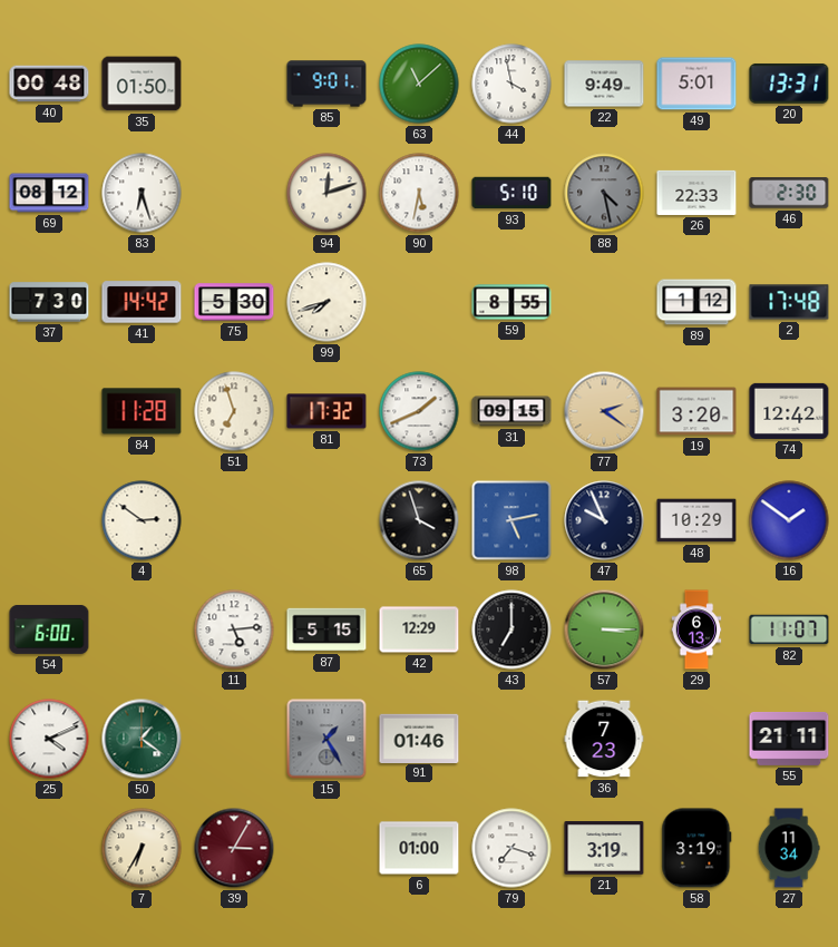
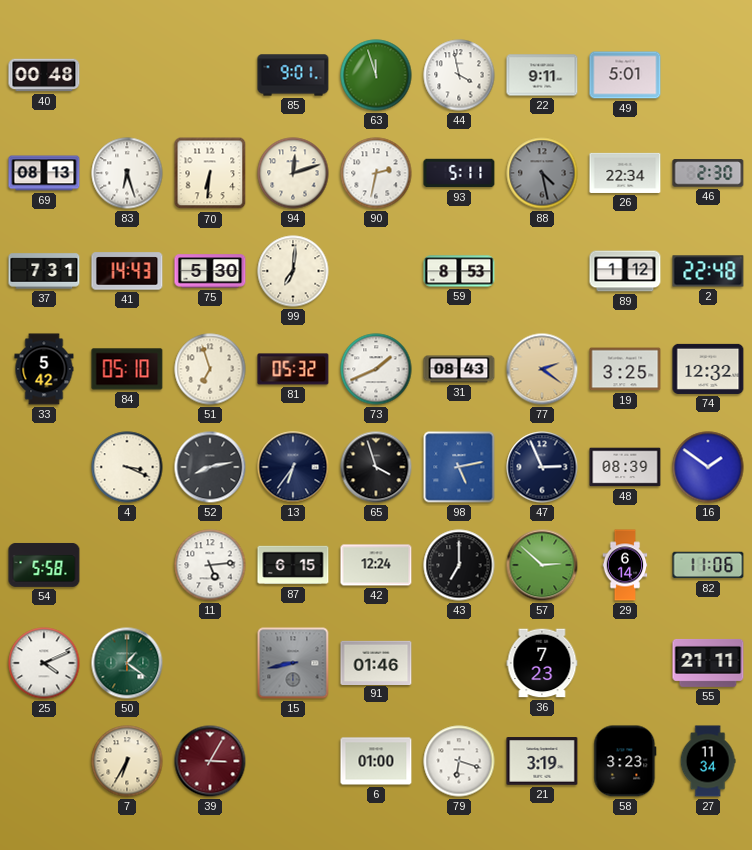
35: 01:50 -> none
63: 11:08 -> 11:57
22: 9:49 -> 9:11
20: 13:31 -> none
69: 08:12 -> 08:13
70: none -> 6:31
90: 5:32 -> 2:32
93: 5:10 -> 5:11
26: 22:33 -> 22:34
37: 7:30 -> 7:31
41: 14:42 -> 14:43
99: 7:42 -> 7:01
59: 8:55 -> 8:53
2: 17:48 -> 22:48
33: none -> 5:42
84: 11:28 -> 05:10
81: 17:32 -> 05:32
31: 09:15 -> 08:43
19: 3:20 -> 3:25
74: 12:42 -> 12:32
4: 2:51 -> 3:19
52: none -> 8:13
13: none -> 6:36
47: 9:56 -> 2:56
48: 10:29 -> 08:39
54: 6:00 -> 5:58
87: 5:15 -> 6:15
42: 12:29 -> 12:24
57: 3:15 -> 2:52
29: 6:13 -> 6:14
82: 11:07 -> 11:06
15: 1:25 -> 8:43
79: 7:18 -> 6:18
58: 3:19 -> 3:23
